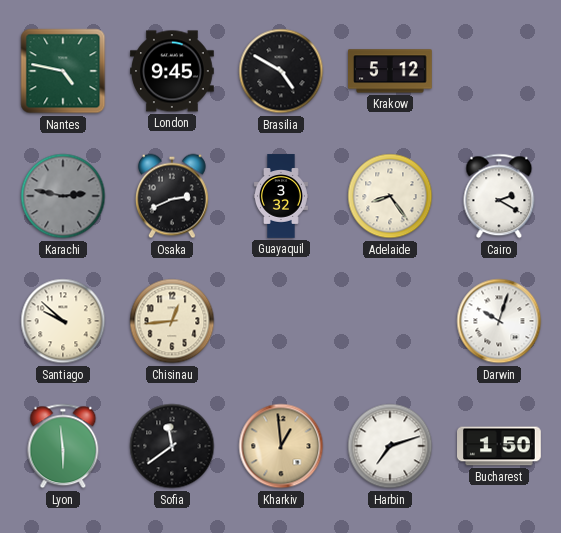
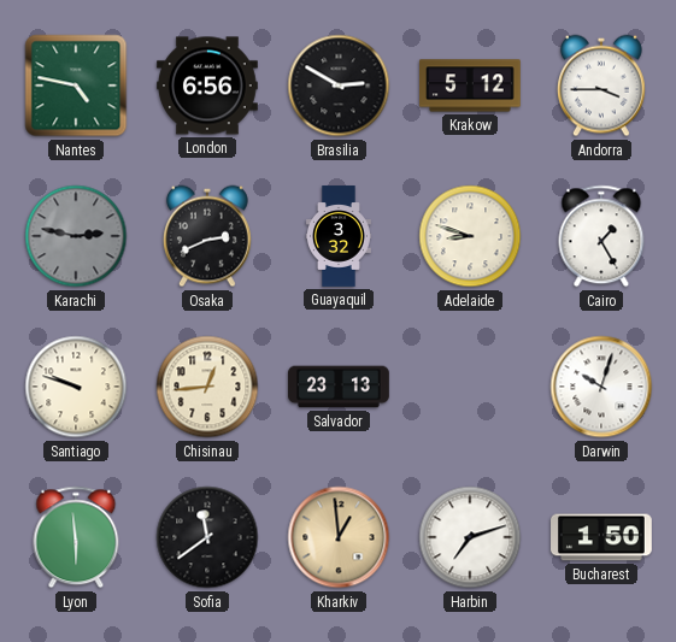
London: 9:45 -> 6:56
Brasilia: 4:50 -> 2:50
Andorra: none -> 3:45
Adelaide: 8:24 -> 8:48
Cairo: 2:20 -> 1:25
Santiago: 9:52 -> 9:48
Salvador: none -> 23:13
